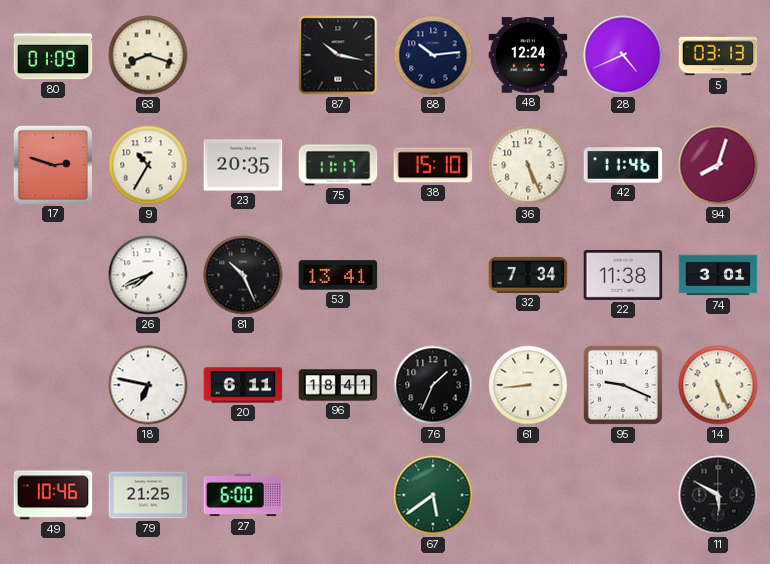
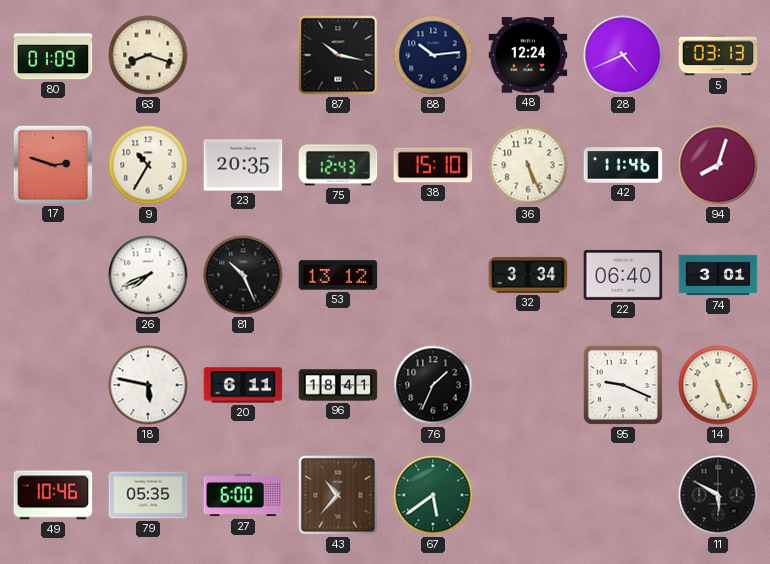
75: 11:17 -> 12:43
53: 13:41 -> 13:12
32: 7:34 -> 3:34
22: 11:38 -> 06:40
18: 6:47 -> 5:47
61: 8:44 -> none
79: 21:25 -> 05:35
43: none -> 10:37
